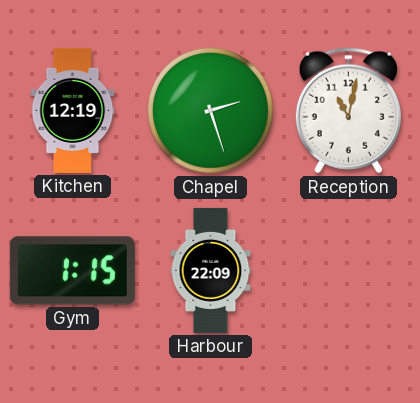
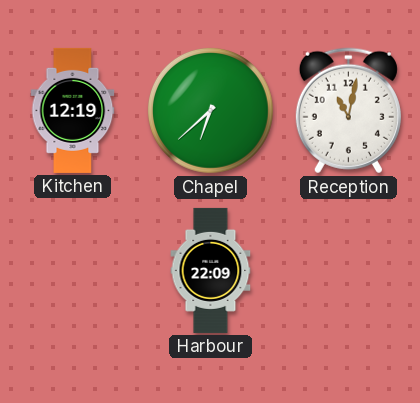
Chapel: 2:27 -> 6:38
Gym: 1:15 -> none
